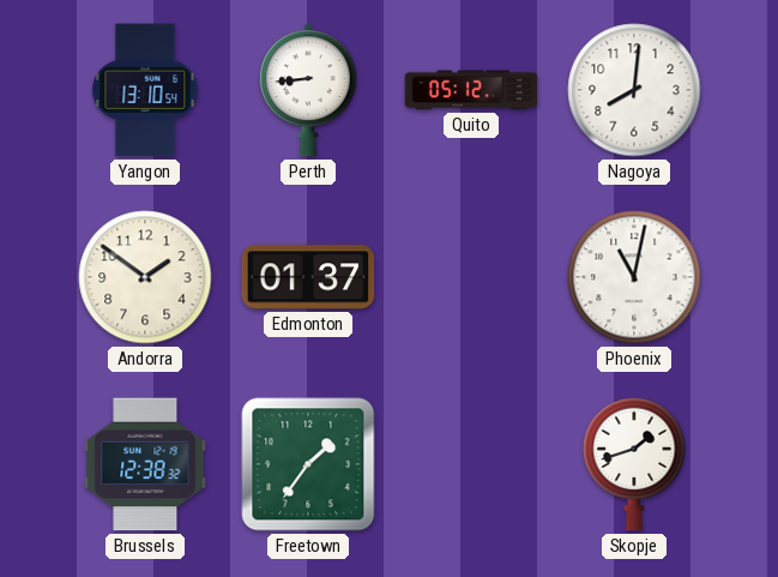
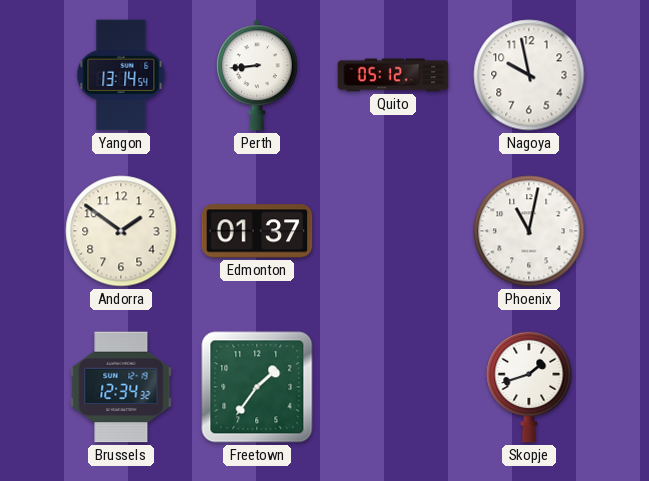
Yangon: 13:10 -> 13:14
Nagoya: 8:01 -> 9:58
Brussels: 12:38 -> 12:34
